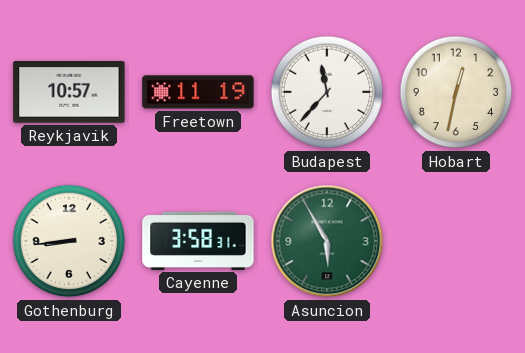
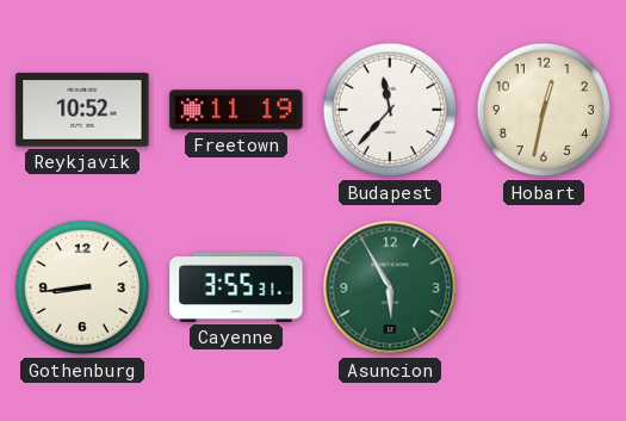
Reykjavik: 10:57 -> 10:52
Cayenne: 3:58 -> 3:55
